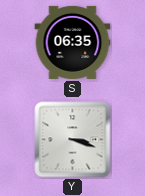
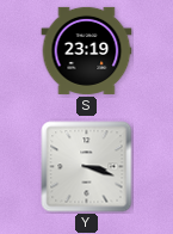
S: 06:35 -> 23:19
